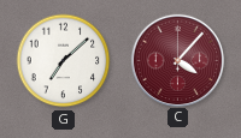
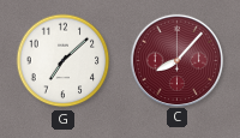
C: 4:07 -> 8:07
